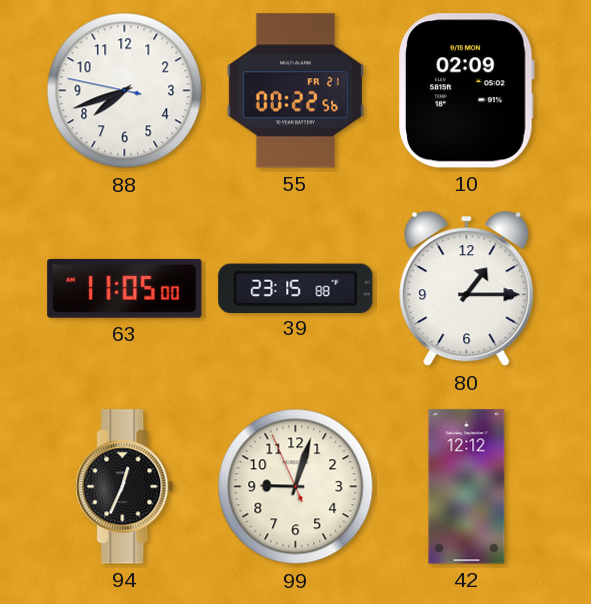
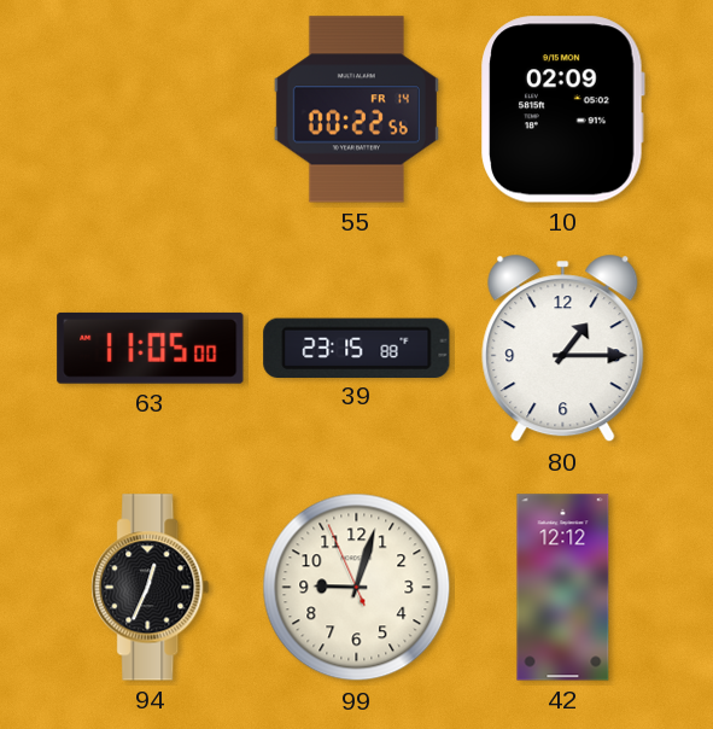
88: 7:41 -> none
55 date: FR 21 -> FR 14
